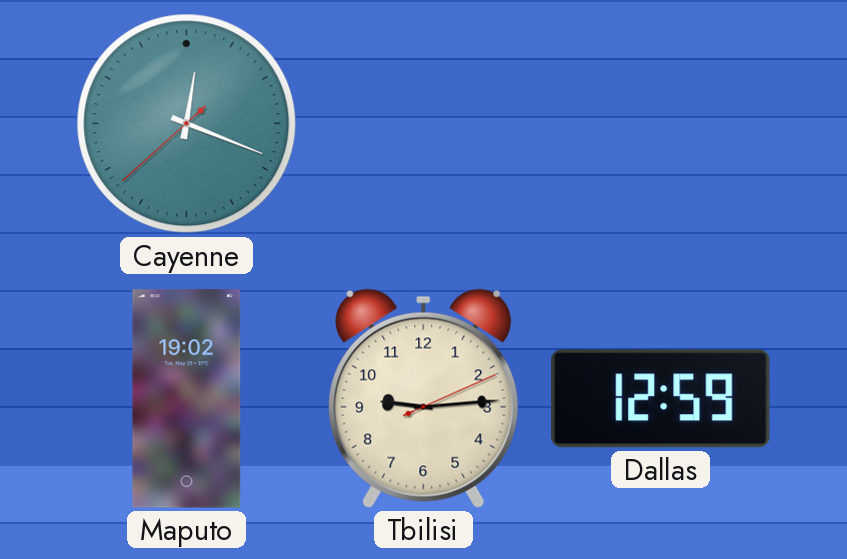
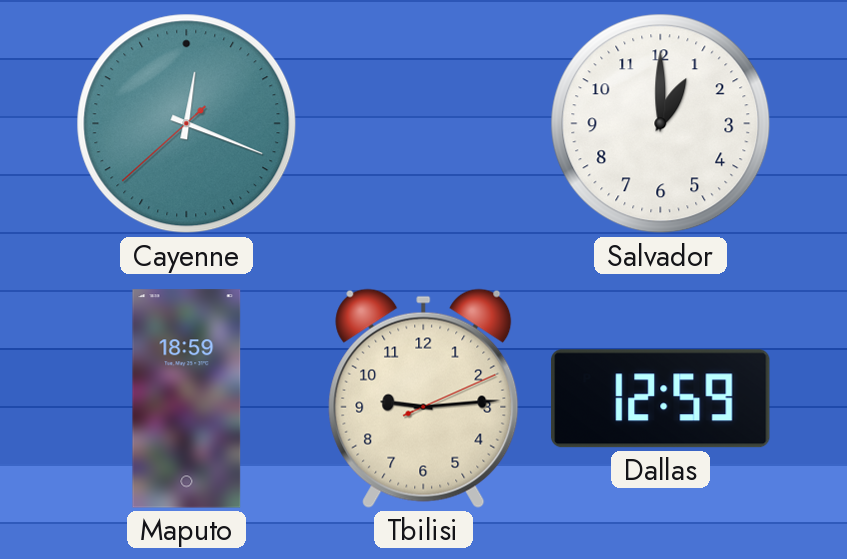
Salvador: none -> 1:00
Maputo: 19:02 -> 18:59
